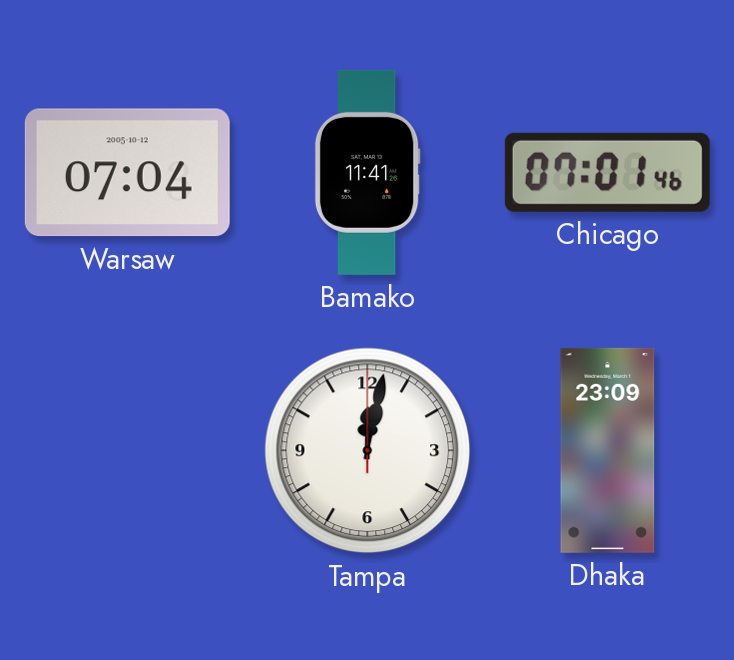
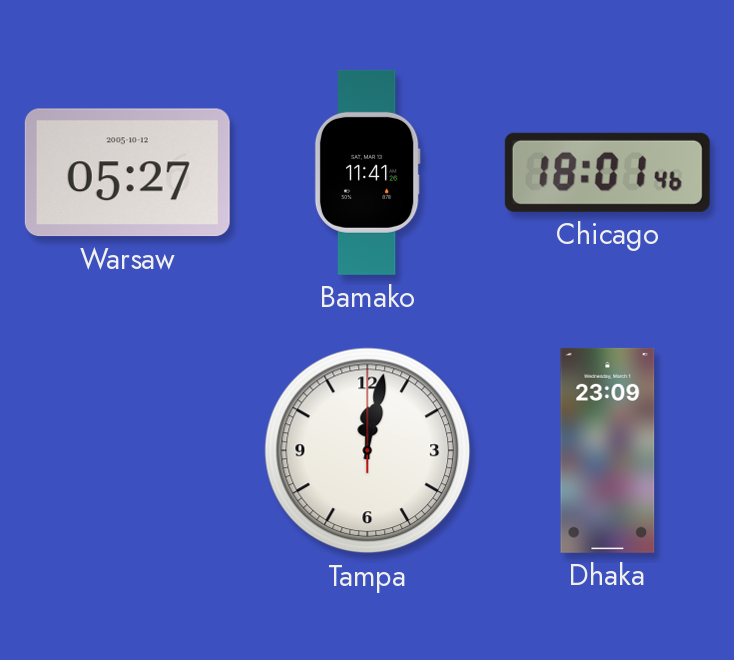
Warsaw: 07:04 -> 05:27
Chicago: 07:01 -> 18:01
